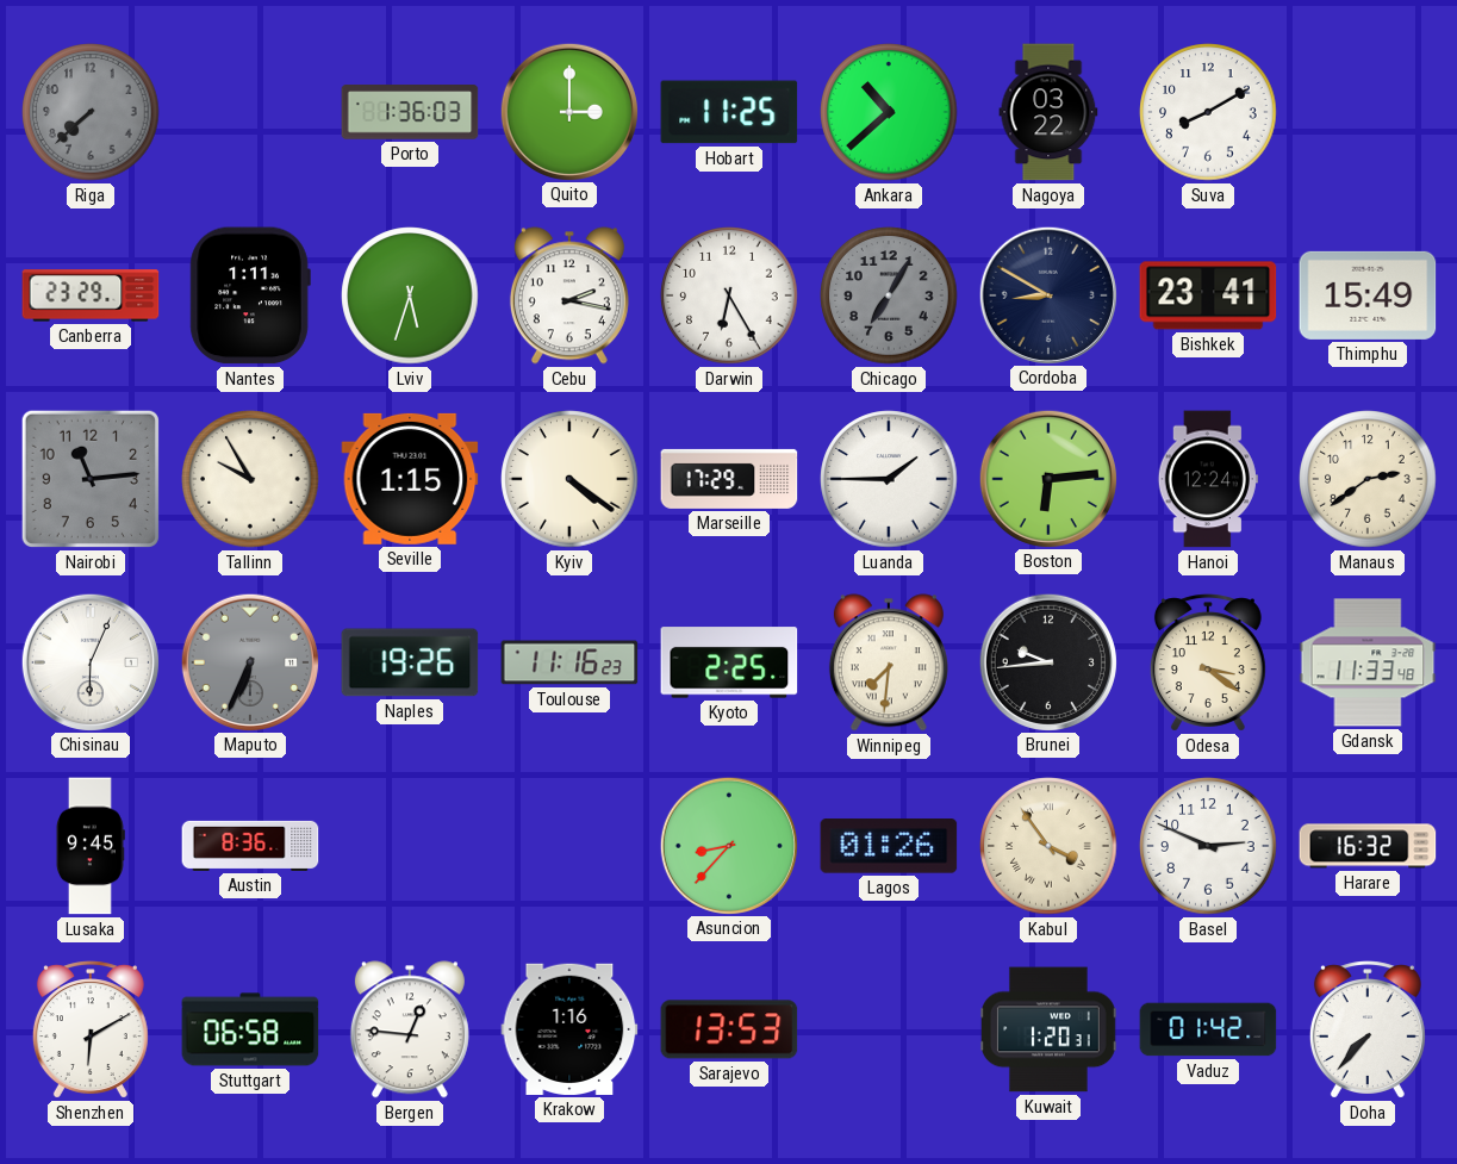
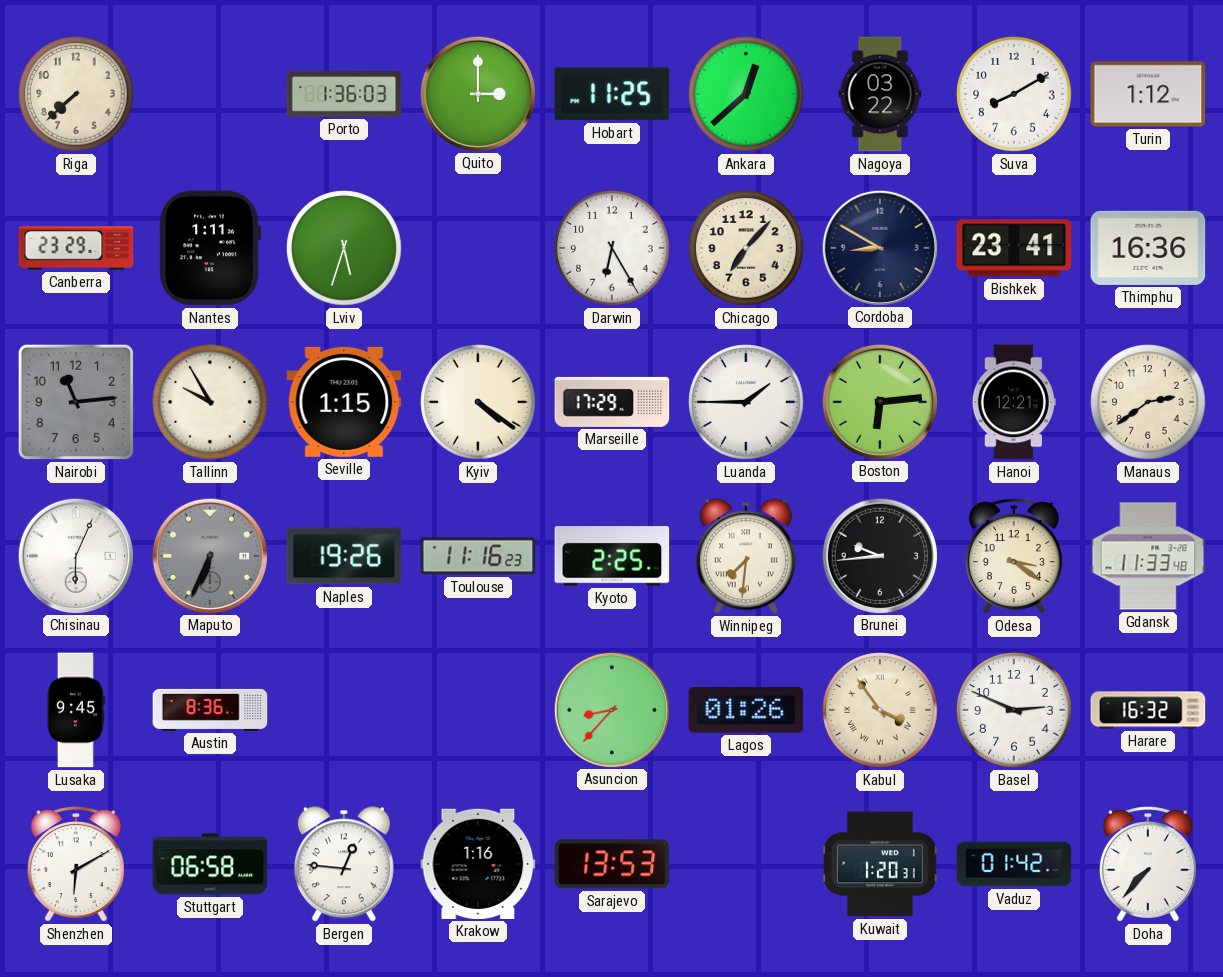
Riga dial: grey -> cream
Ankara: 10:38 -> 12:38
Turin: none -> 1:12
Cebu: 2:17 -> none
Chicago: 7:05 -> 7:07
Chicago dial: grey -> cream
Thimphu: 15:49 -> 16:36
Hanoi: 12:24 -> 12:21
